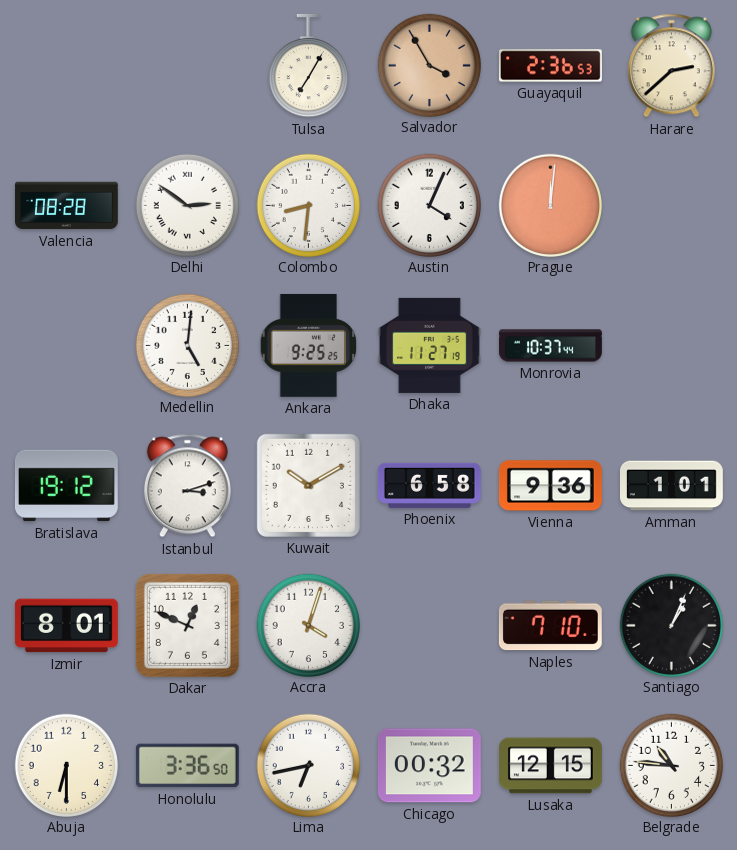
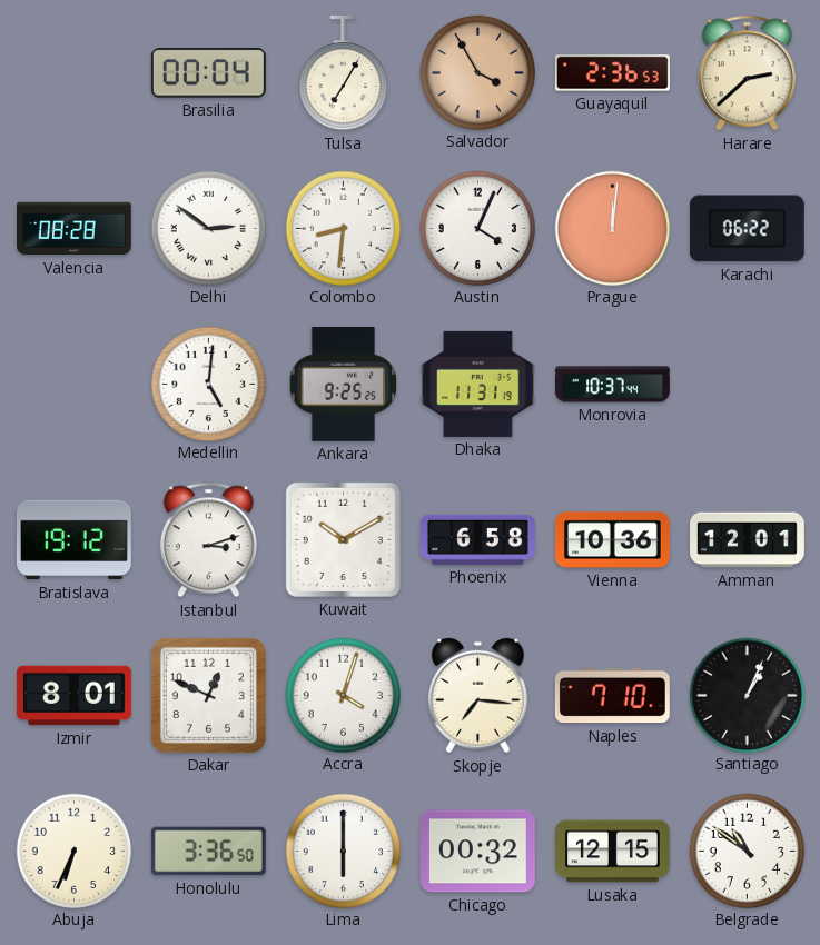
Brasilia: none -> 00:04
Karachi: none -> 06:22
Dhaka: 11:27 -> 11:31
Vienna: 9:36 -> 10:36
Amman: 1:01 -> 12:01
Skopje: none -> 7:16
Abuja: 6:30 -> 6:34
Lima: 6:43 -> 6:00
Belgrade: 10:46 -> 10:51
